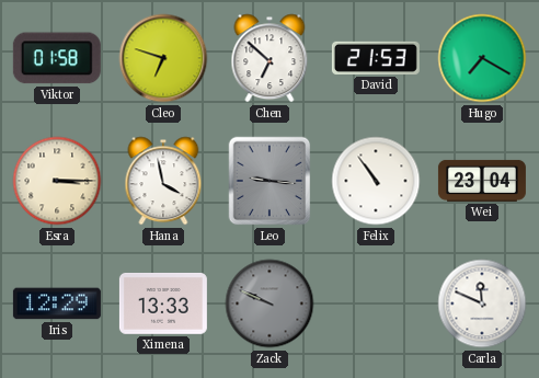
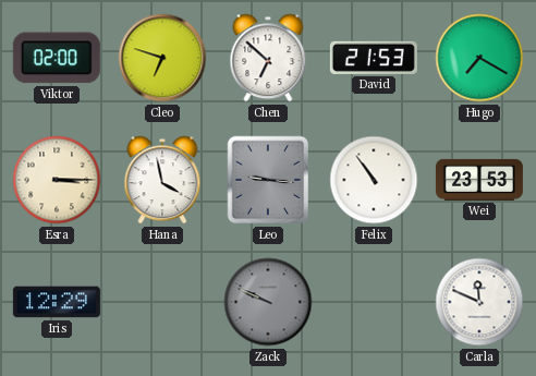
Viktor: 01:58 -> 02:00
Wei: 23:04 -> 23:53
Ximena: 13:33 -> none
